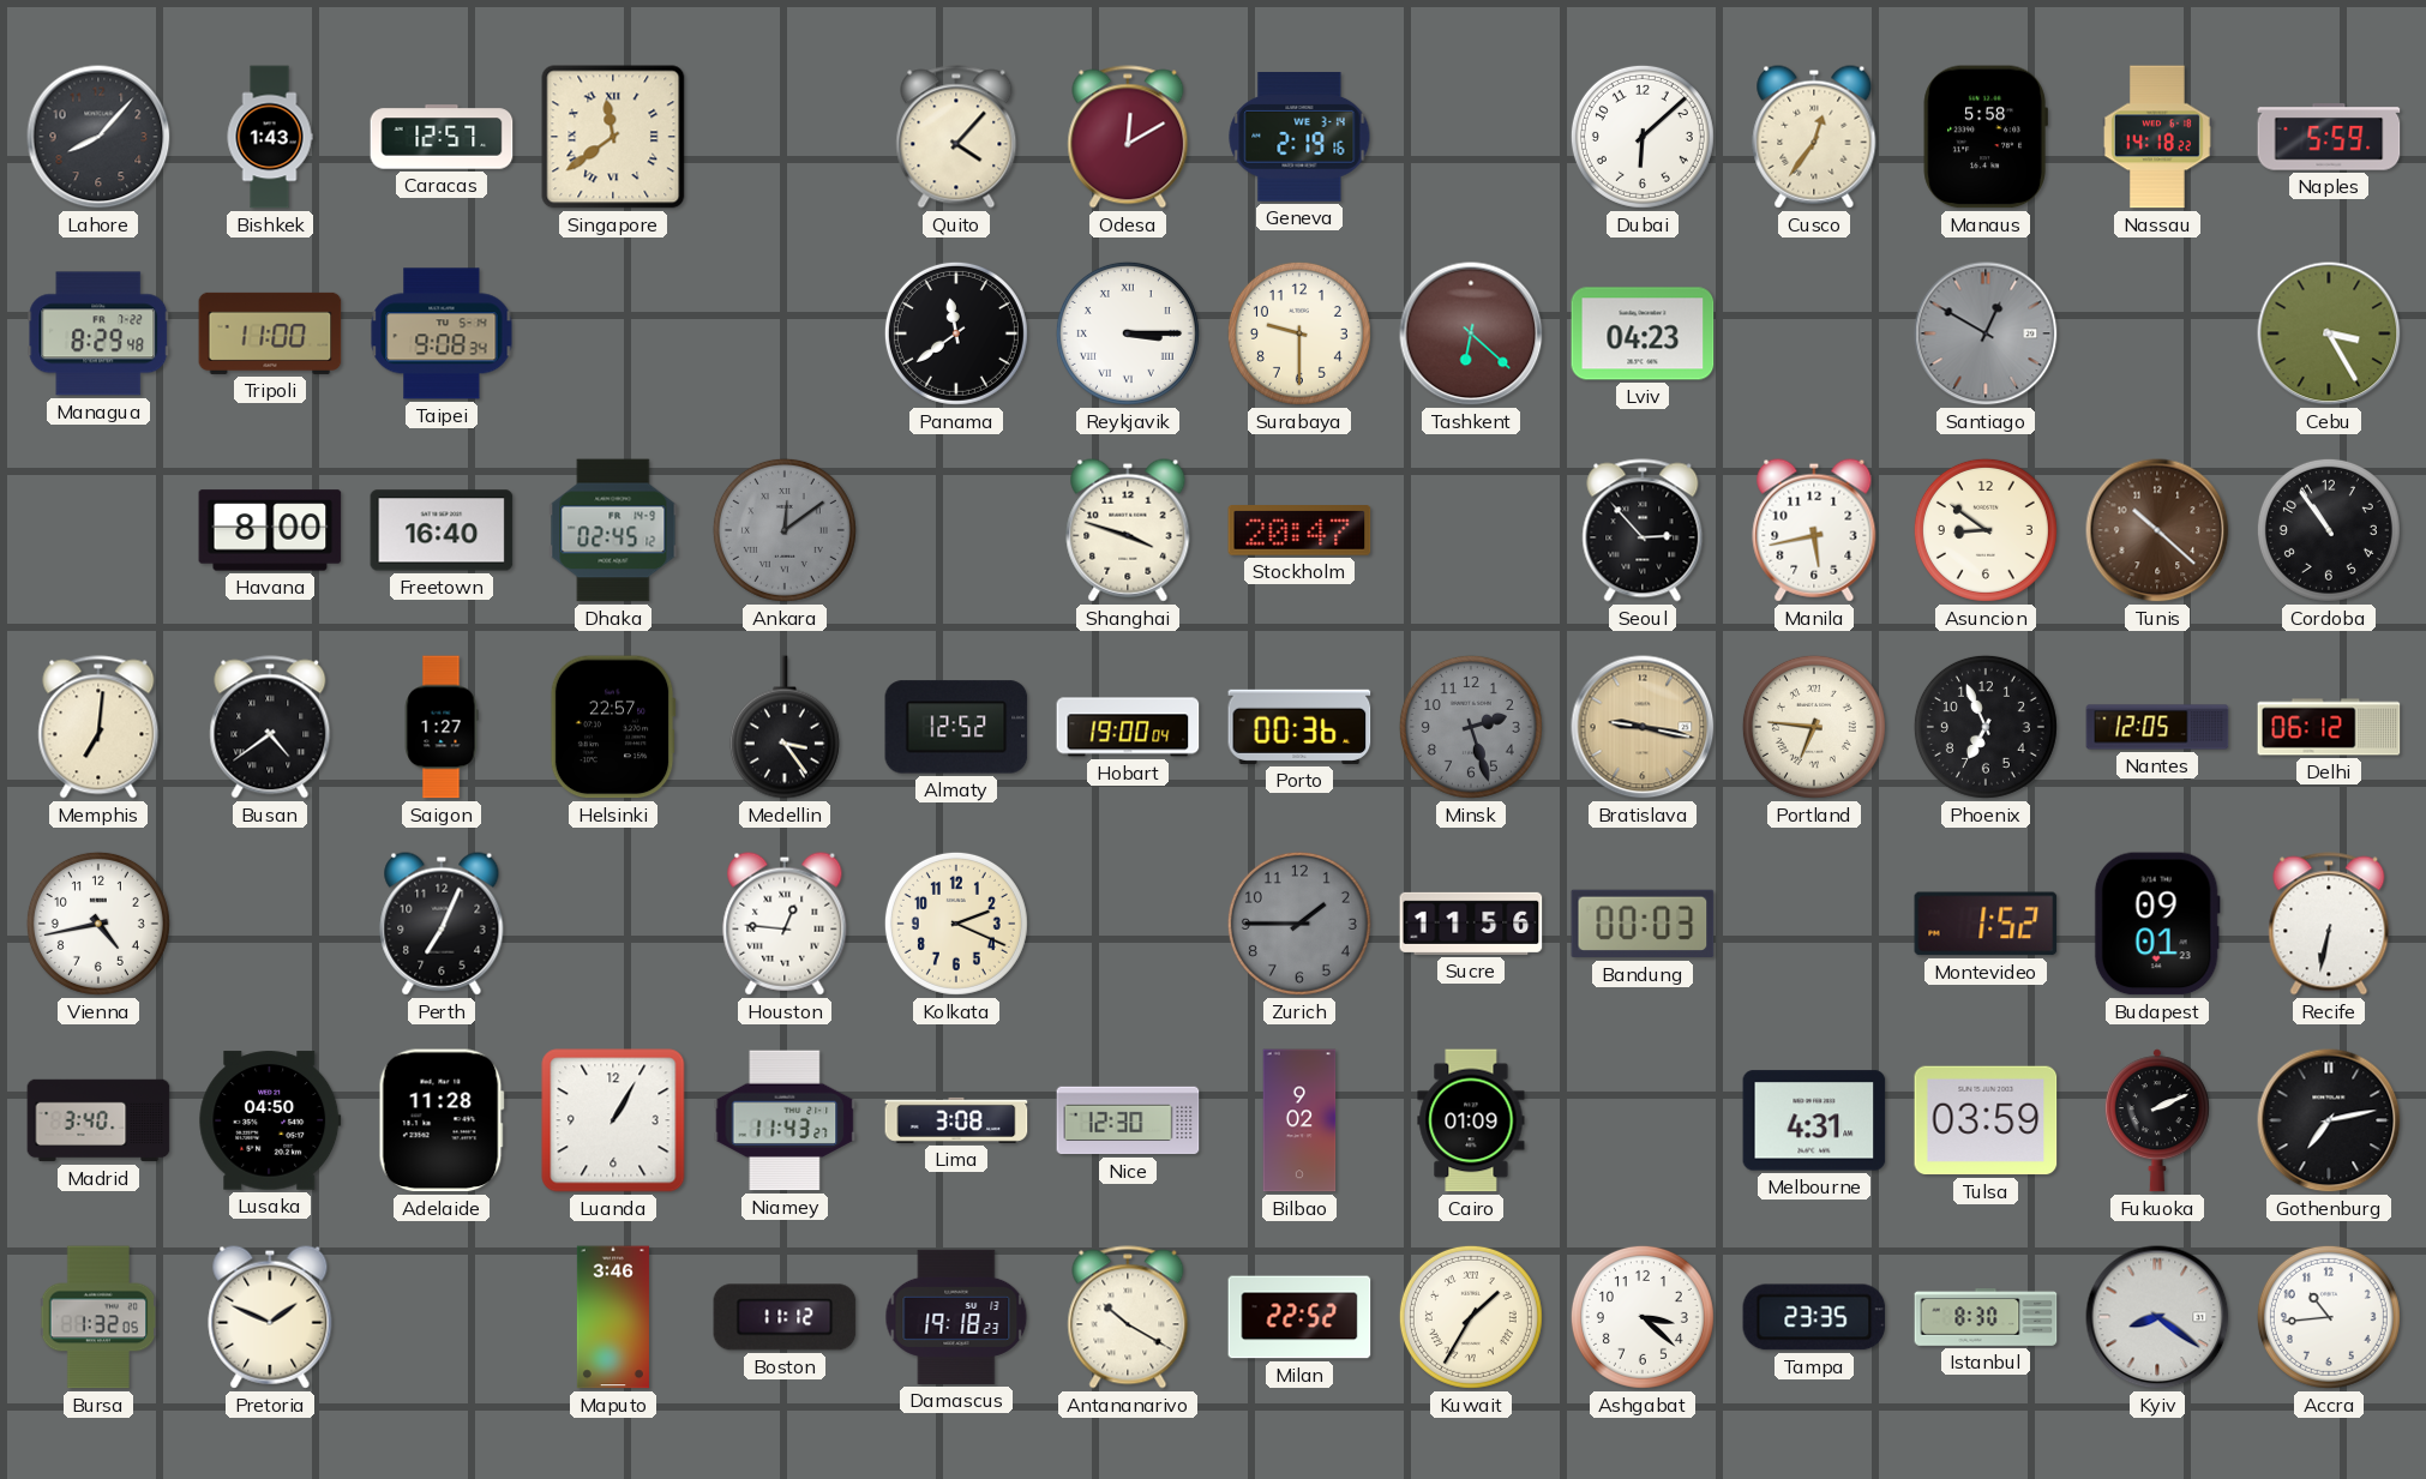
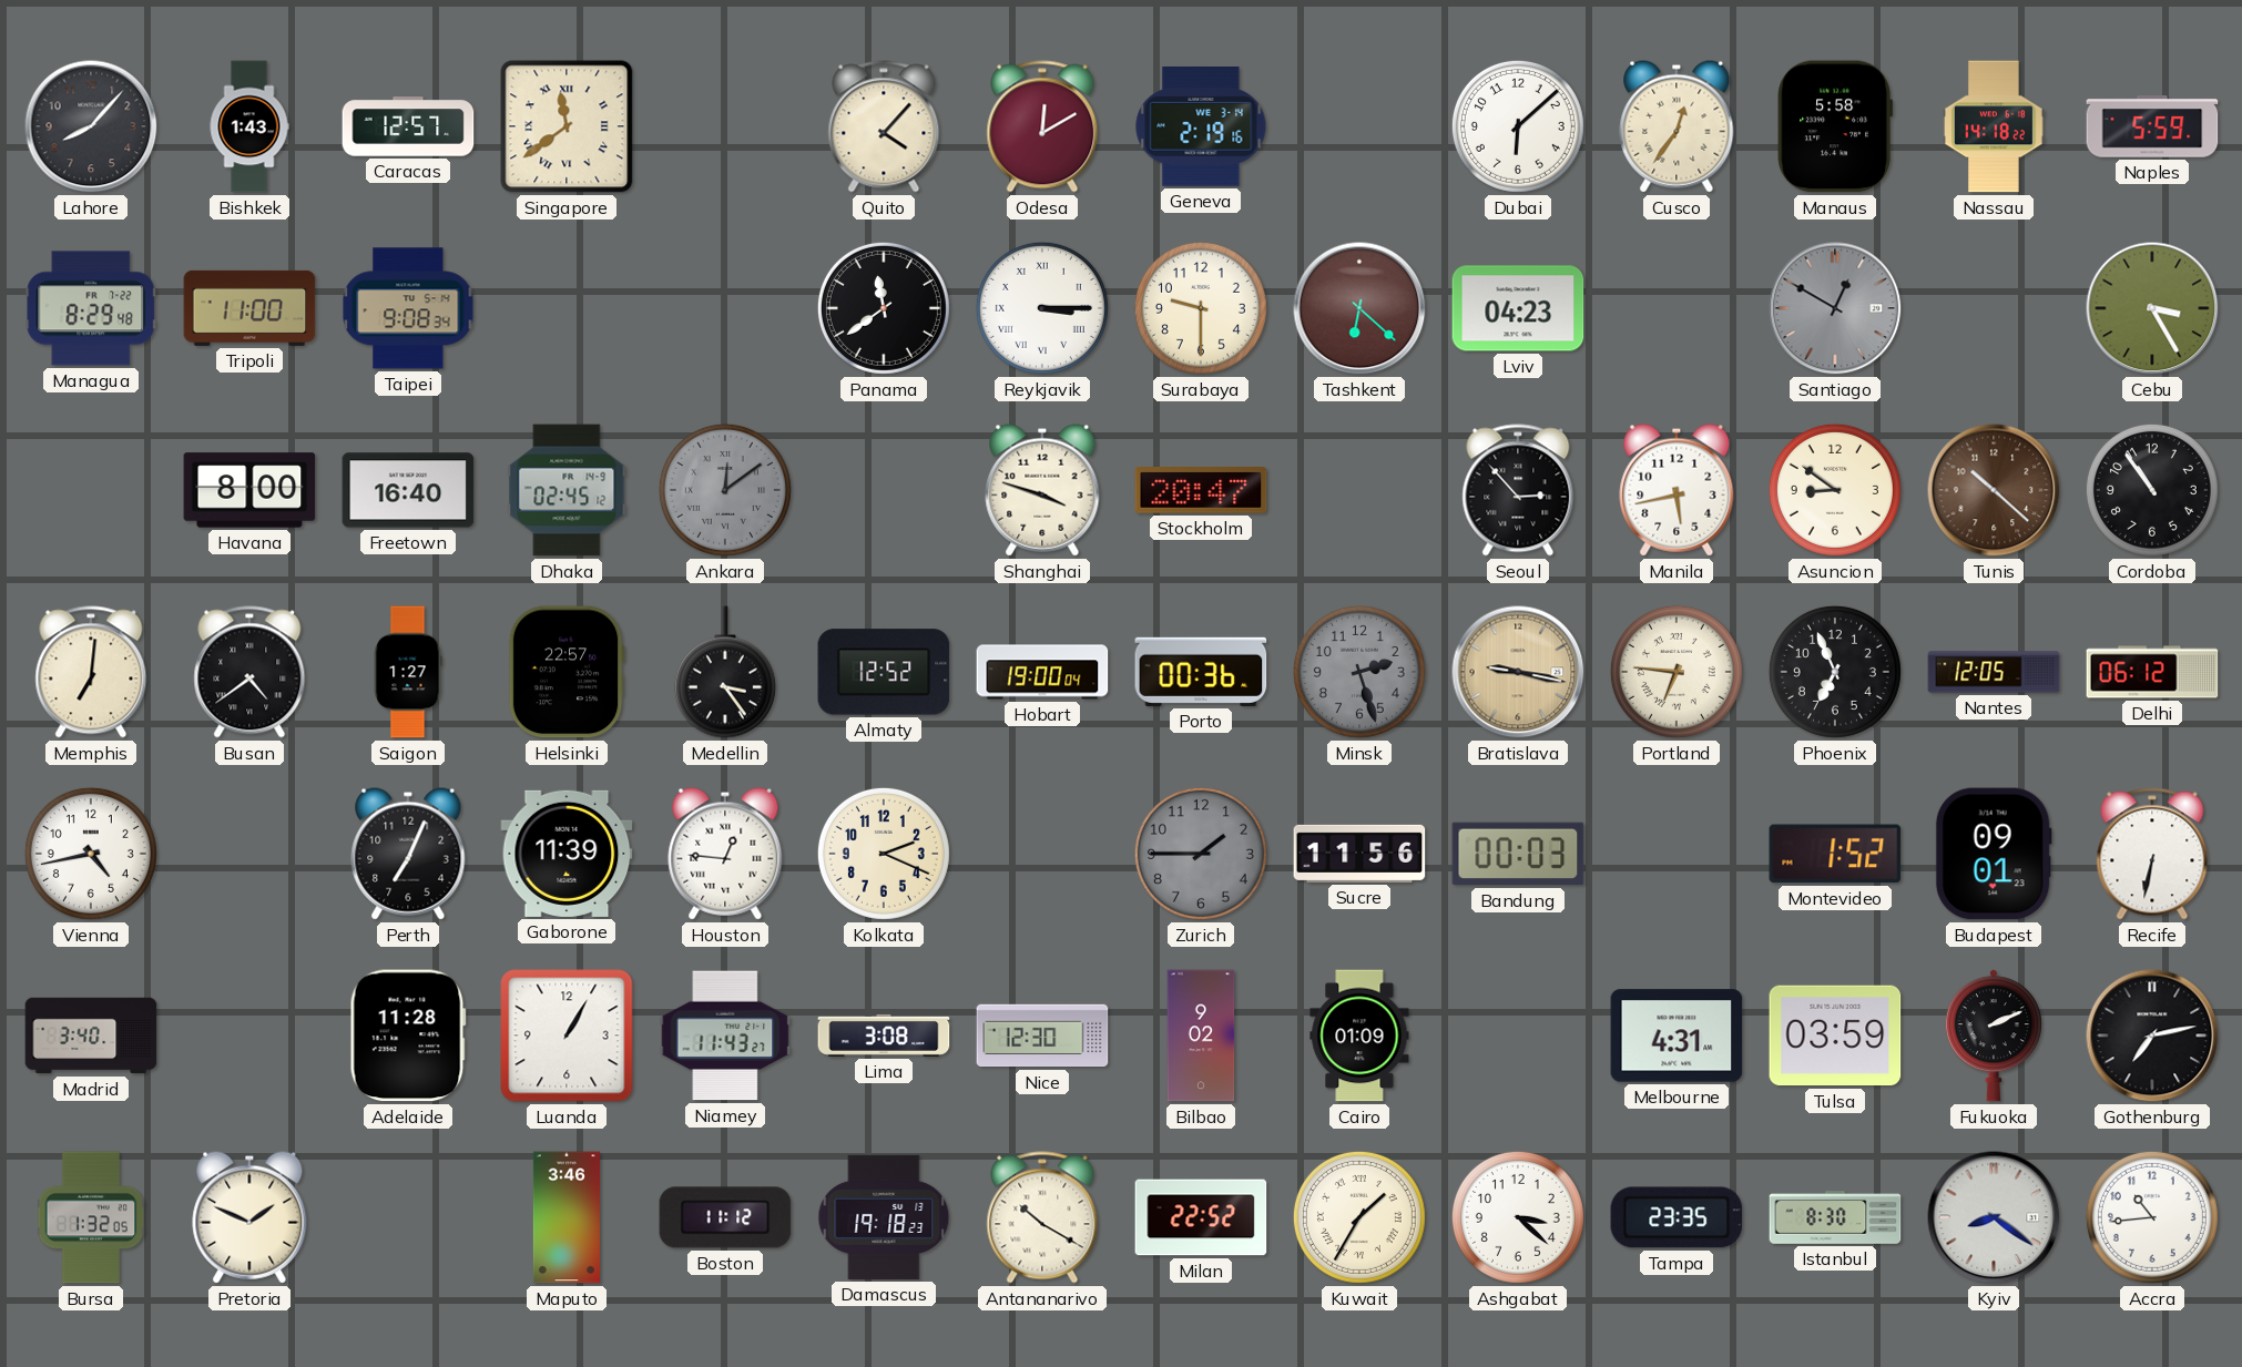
Gaborone: none -> 11:39
Lusaka: 04:50 -> none
